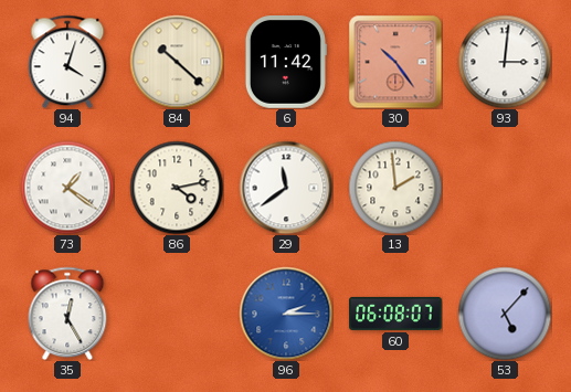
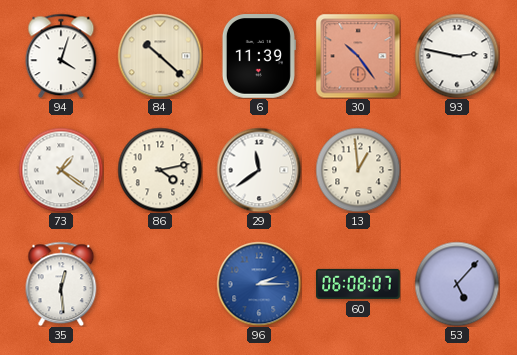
6: 11:42 -> 11:39
93: 3:01 -> 2:47
13: 1:59 -> 12:59
35: 12:25 -> 12:29
